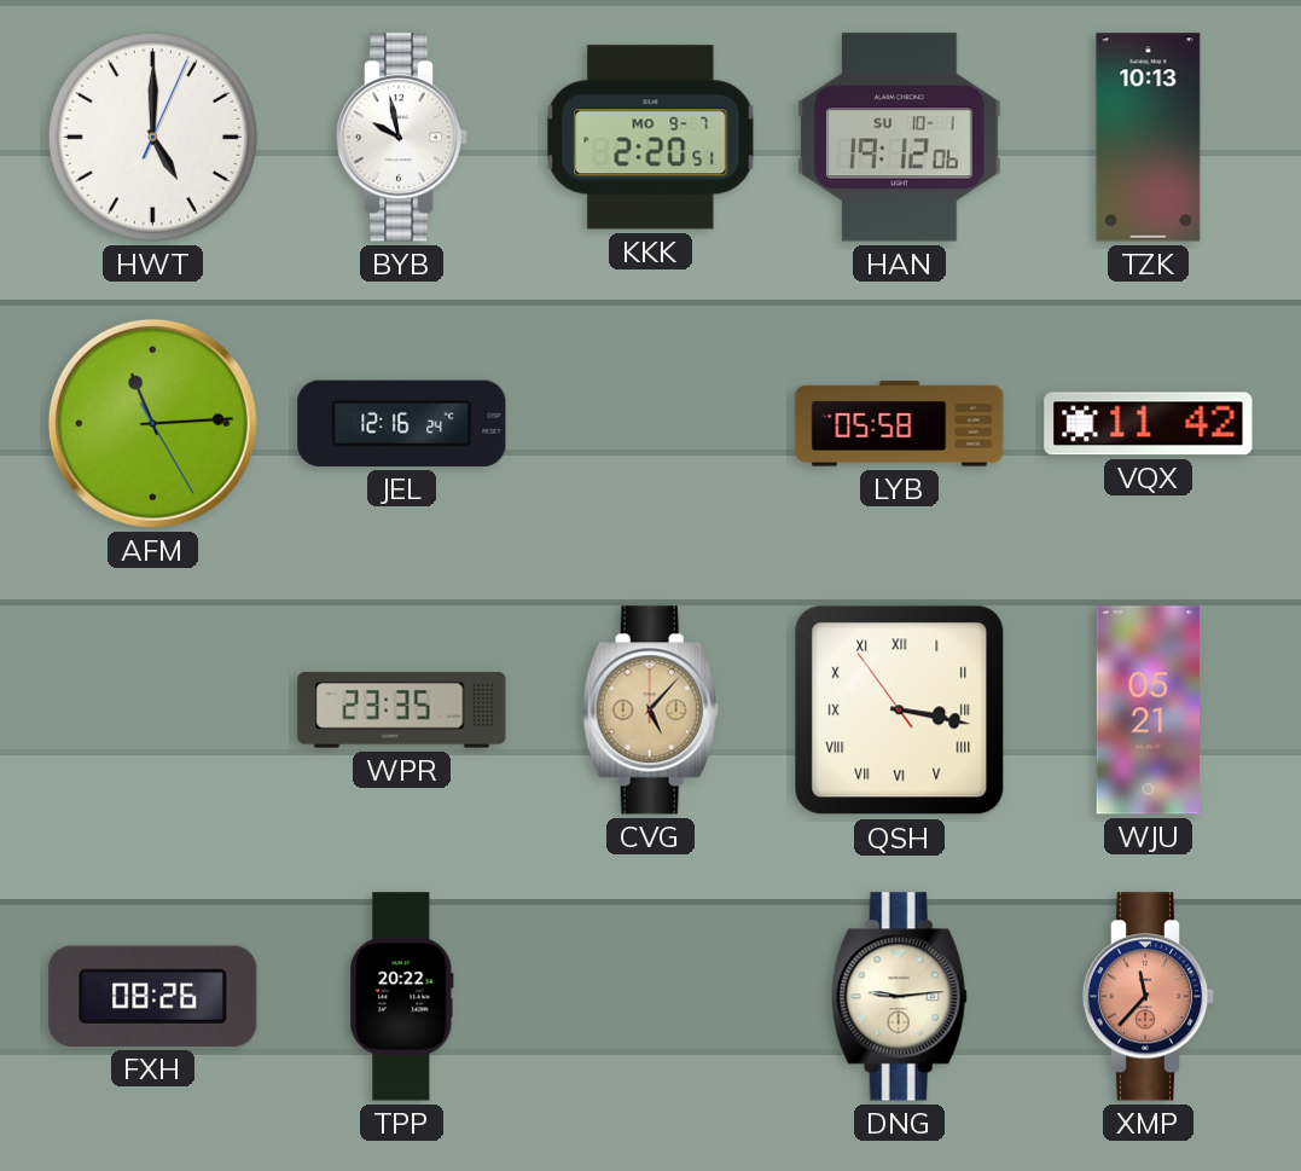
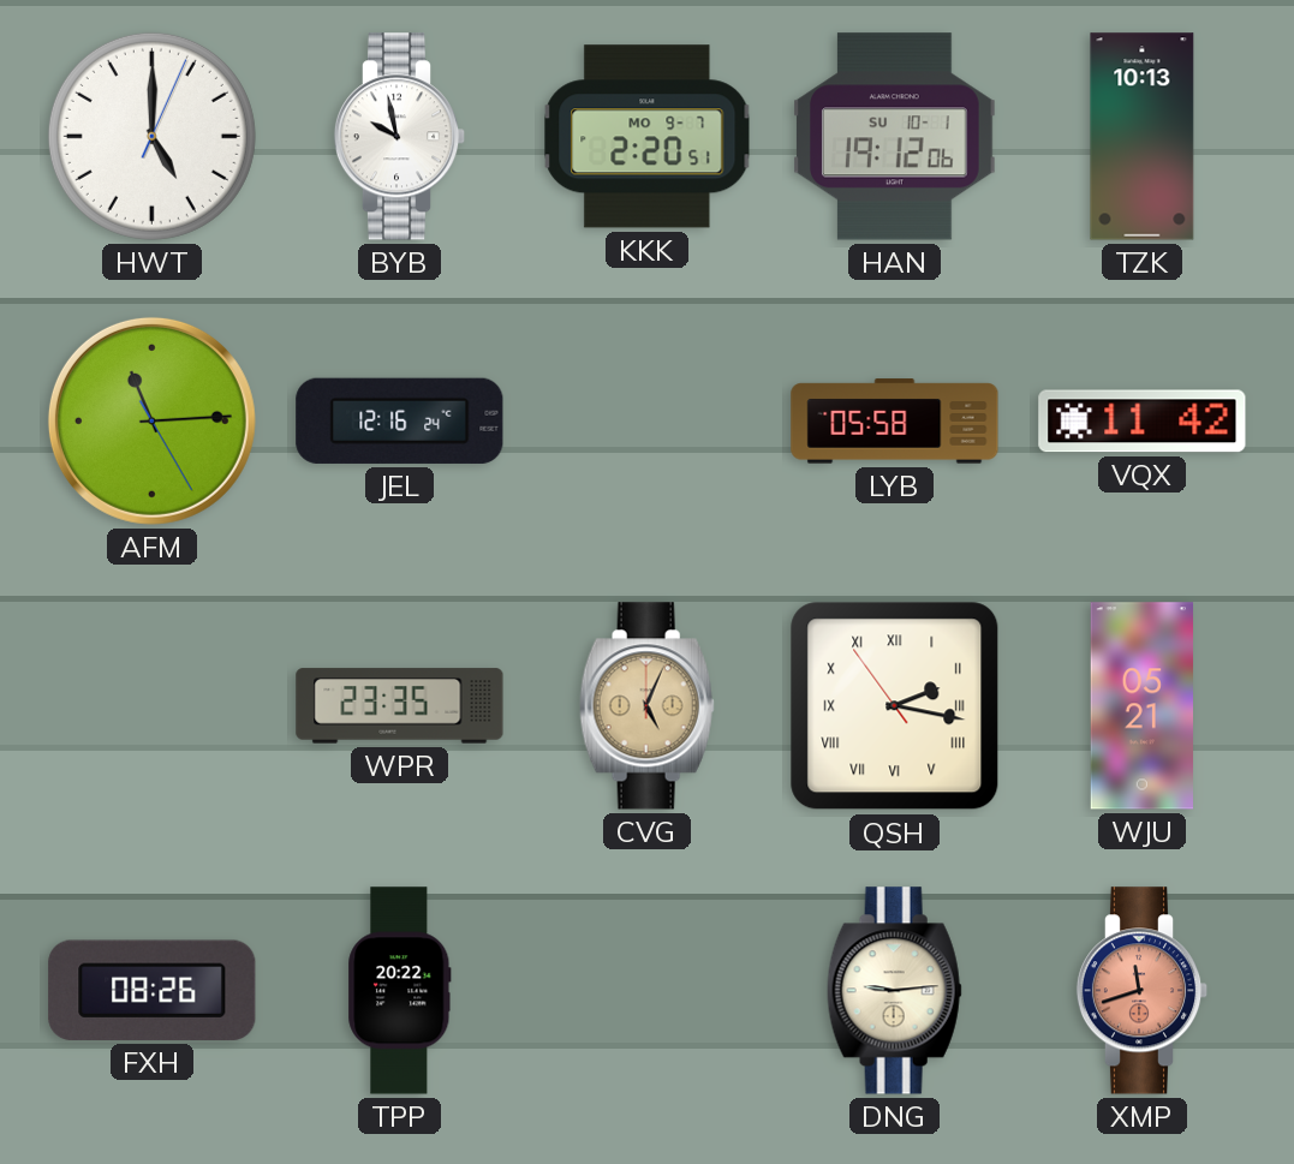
CVG: 5:07 -> 5:04
QSH: 3:16 -> 2:16
XMP: 11:37 -> 11:42
